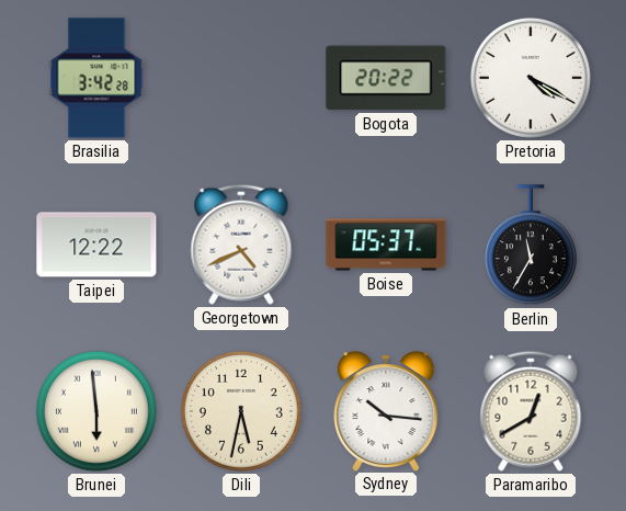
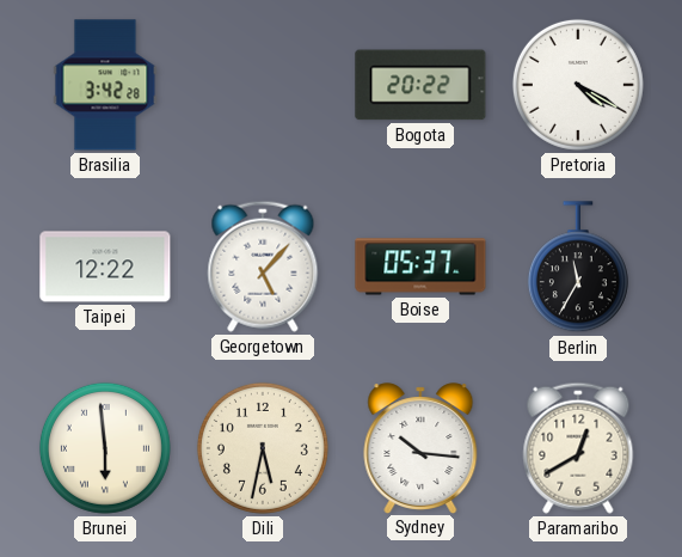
Georgetown: 4:41 -> 5:07
